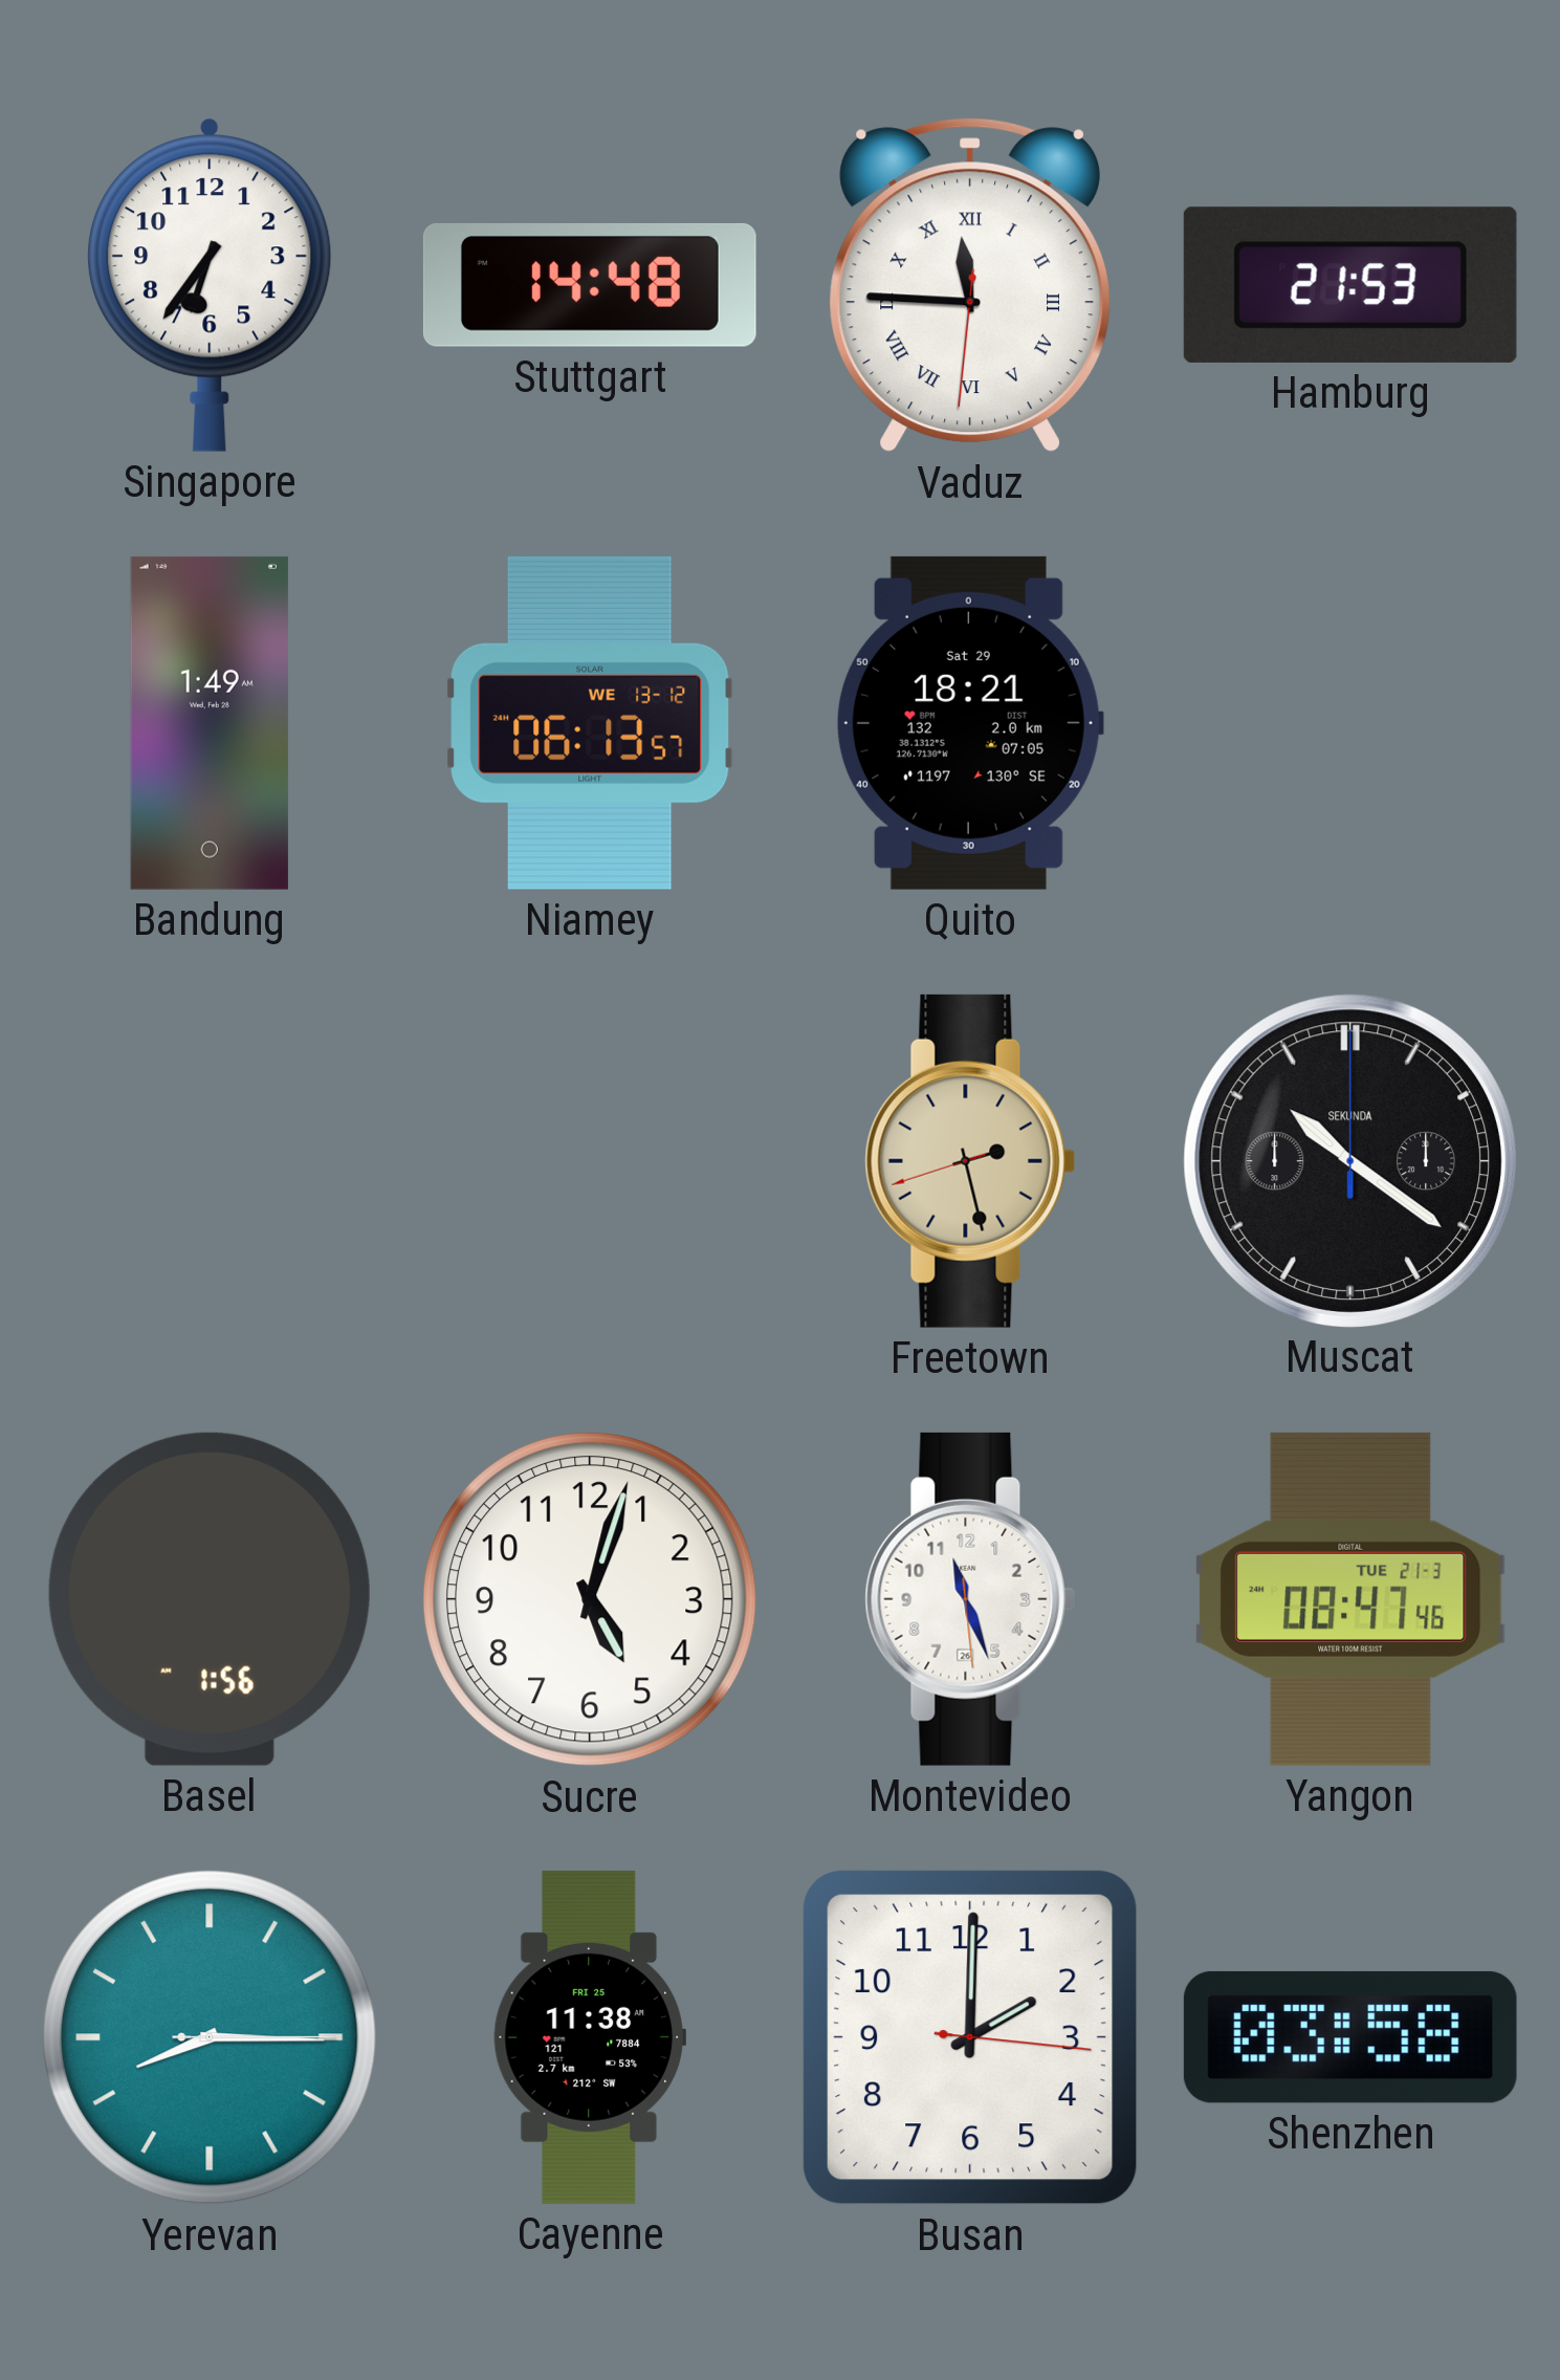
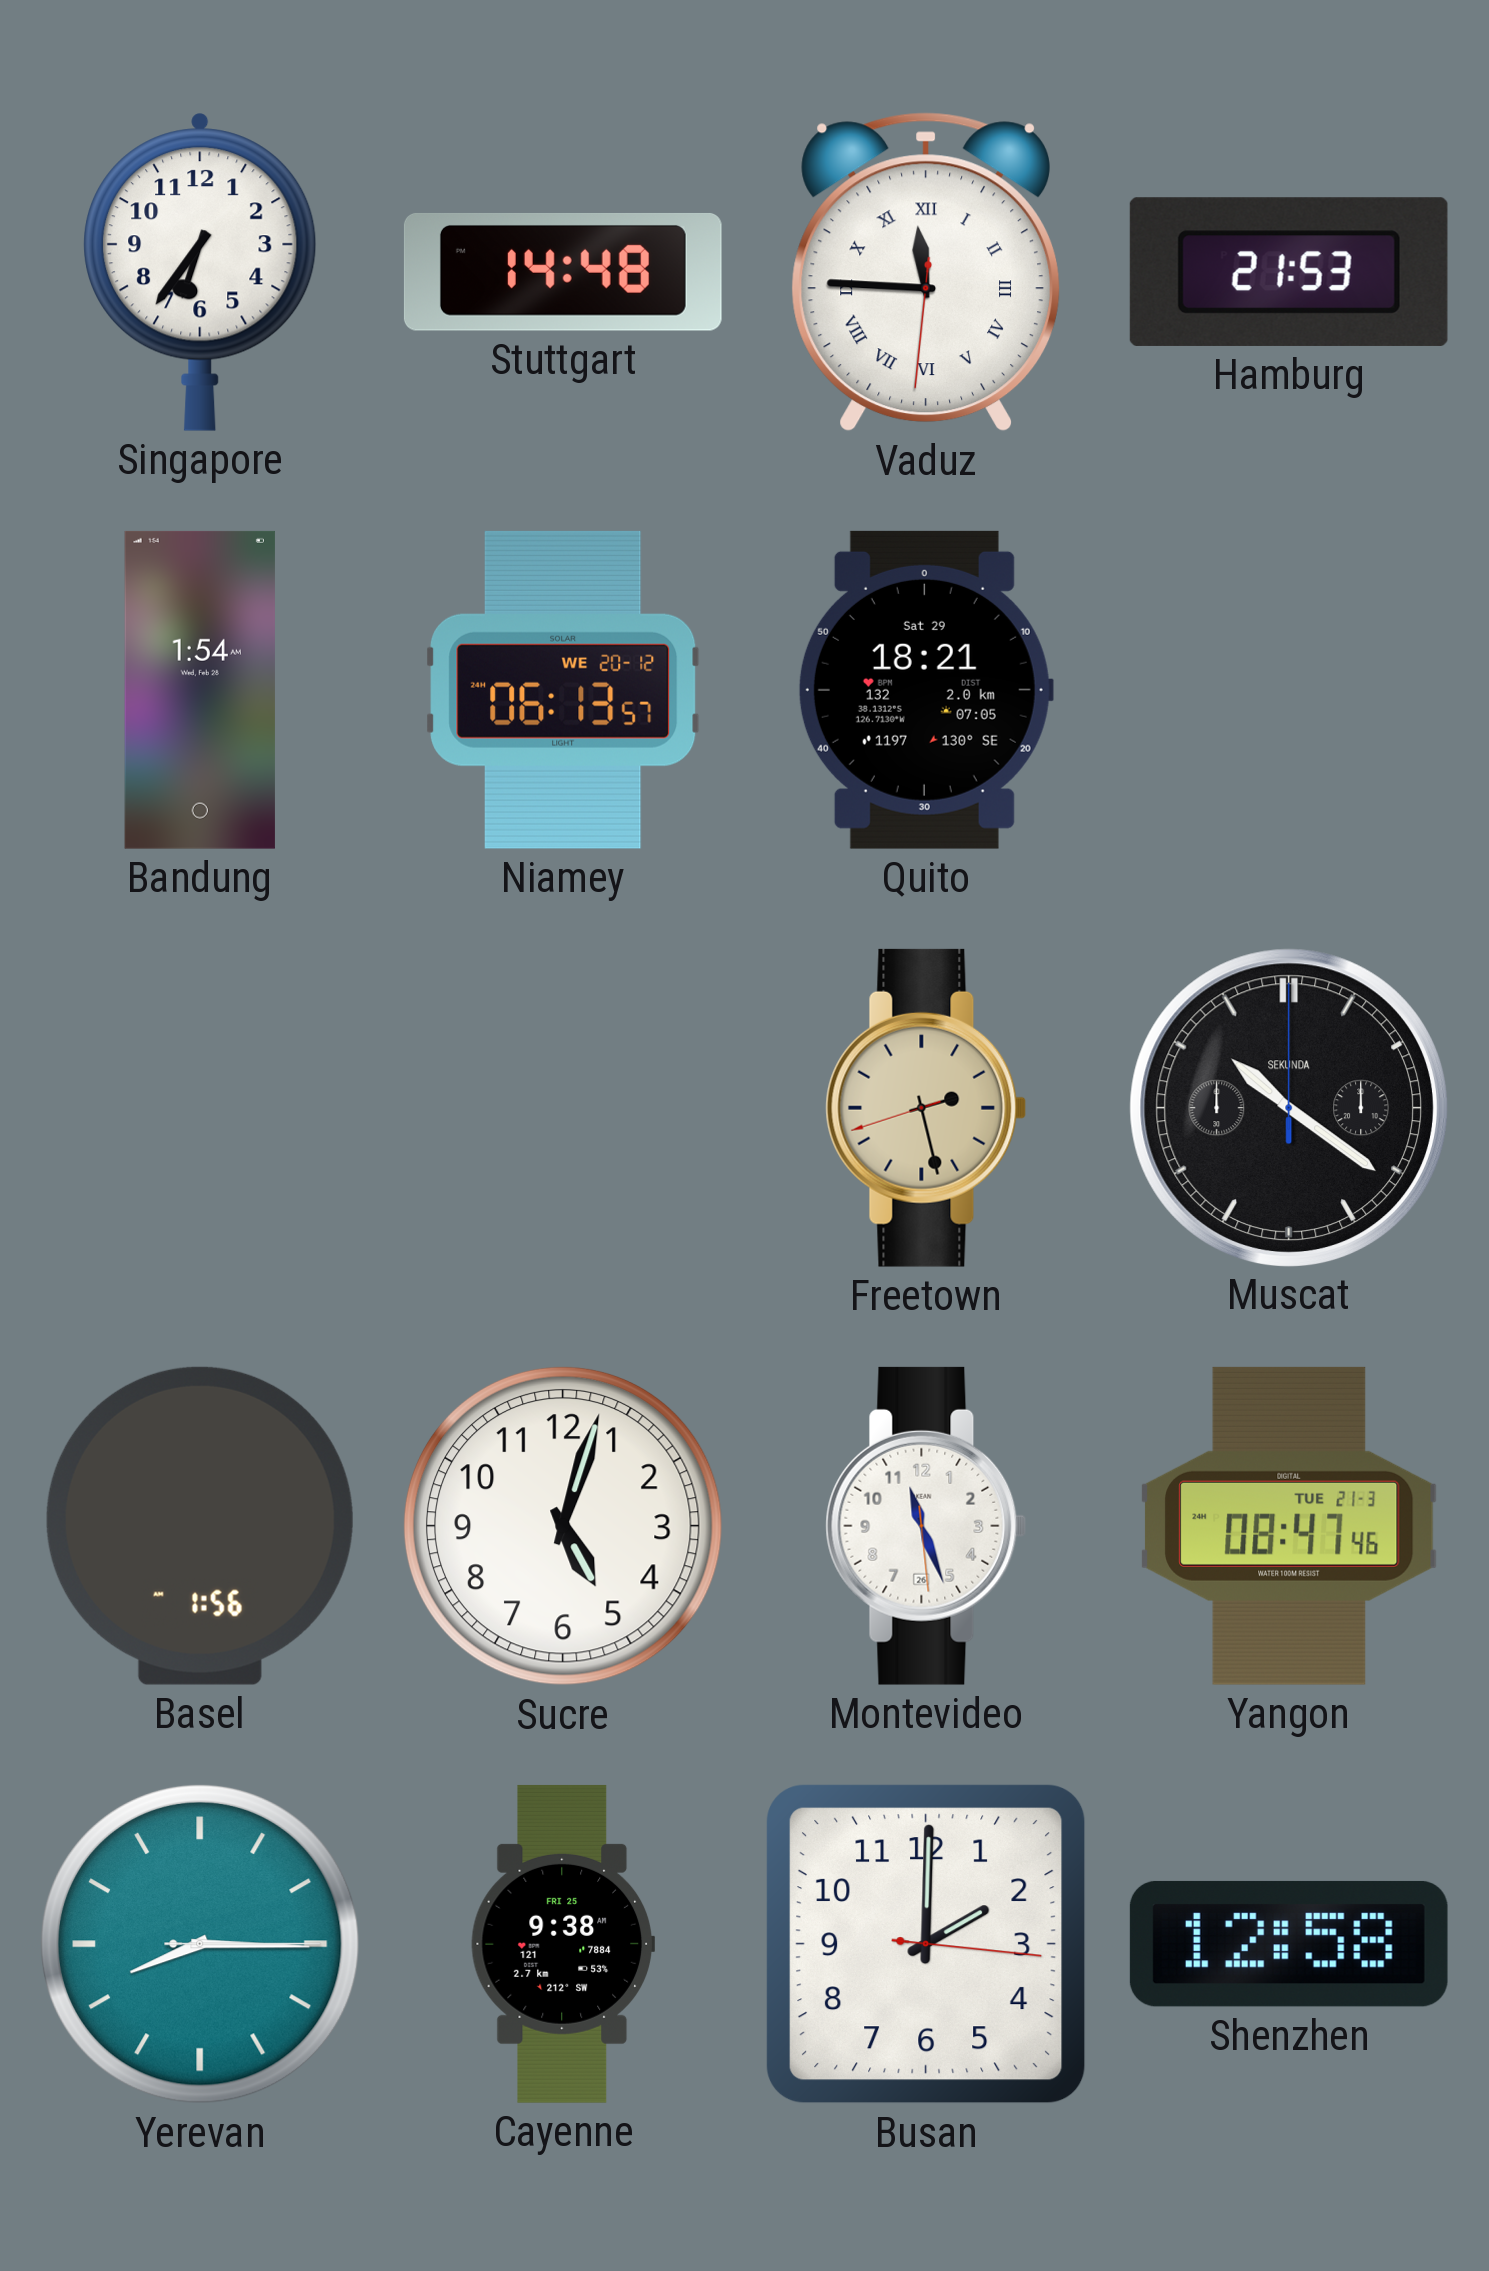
Bandung: 1:49 -> 1:54
Niamey date: WE 13-12 -> WE 20-12
Cayenne: 11:38 -> 9:38
Shenzhen: 03:58 -> 12:58
